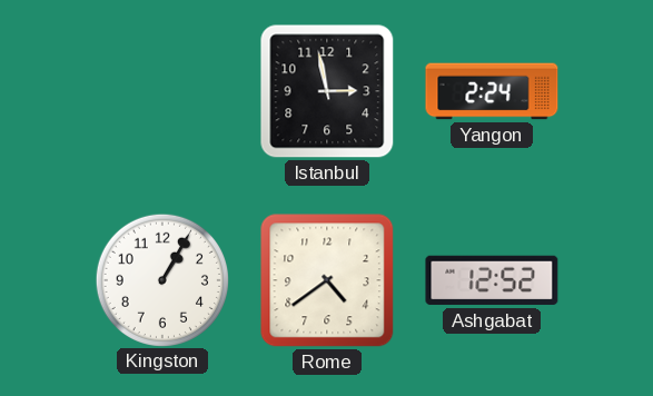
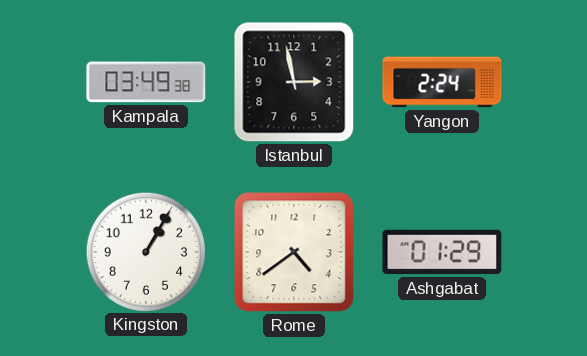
Kampala: none -> 03:49
Ashgabat: 12:52 -> 01:29
